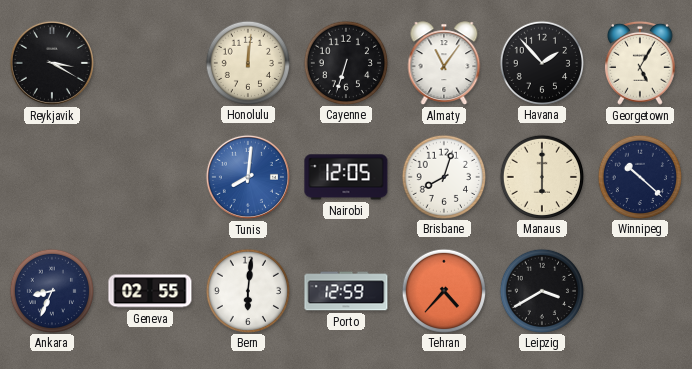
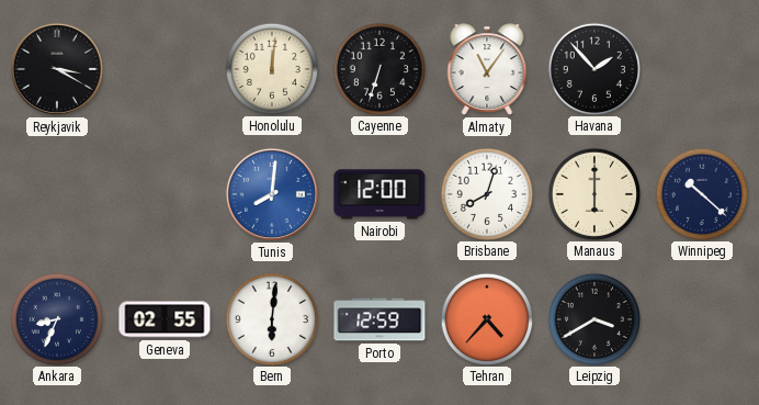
Georgetown: 5:05 -> none
Nairobi: 12:05 -> 12:00
